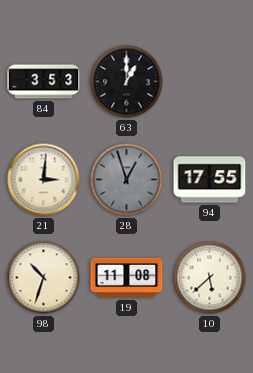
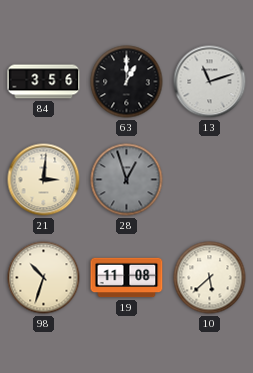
84: 3:53 -> 3:56
13: none -> 11:12
94: 17:55 -> none
